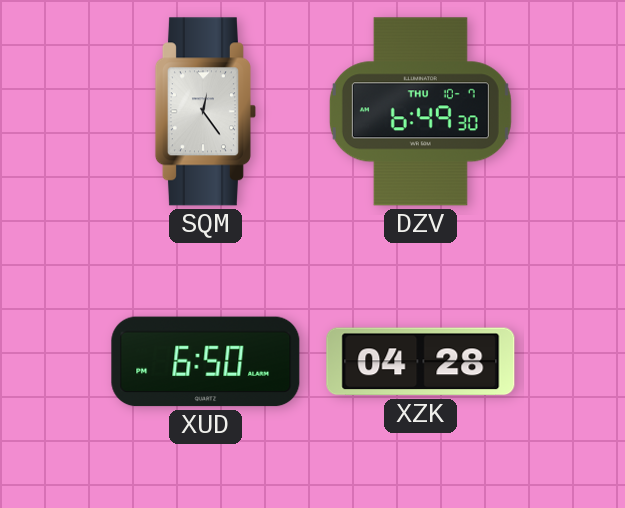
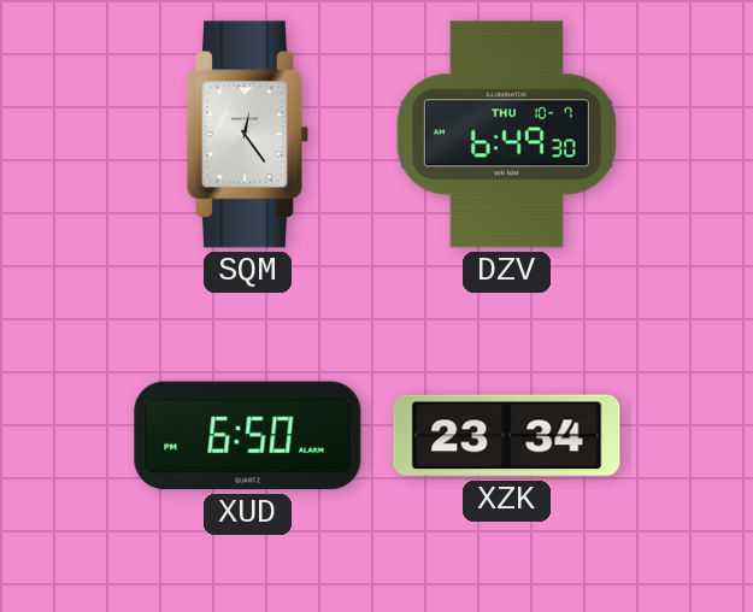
XZK: 04:28 -> 23:34
